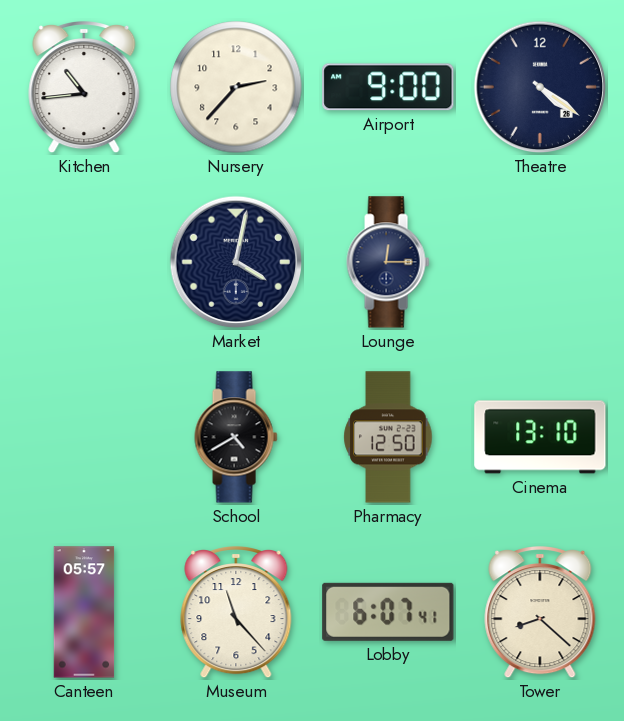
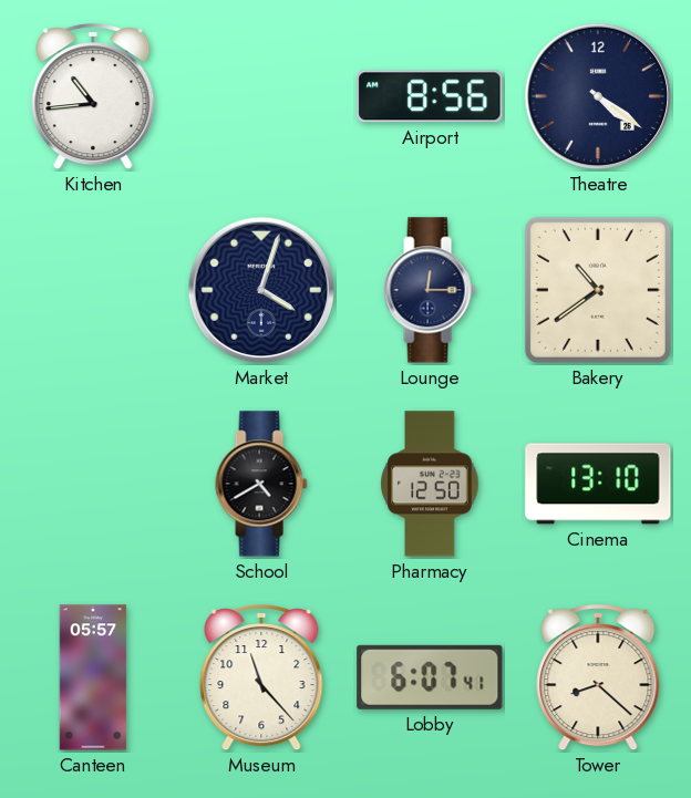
Nursery: 2:37 -> none
Airport: 9:00 -> 8:56
Market: 4:02 -> 4:03
Bakery: none -> 10:39
